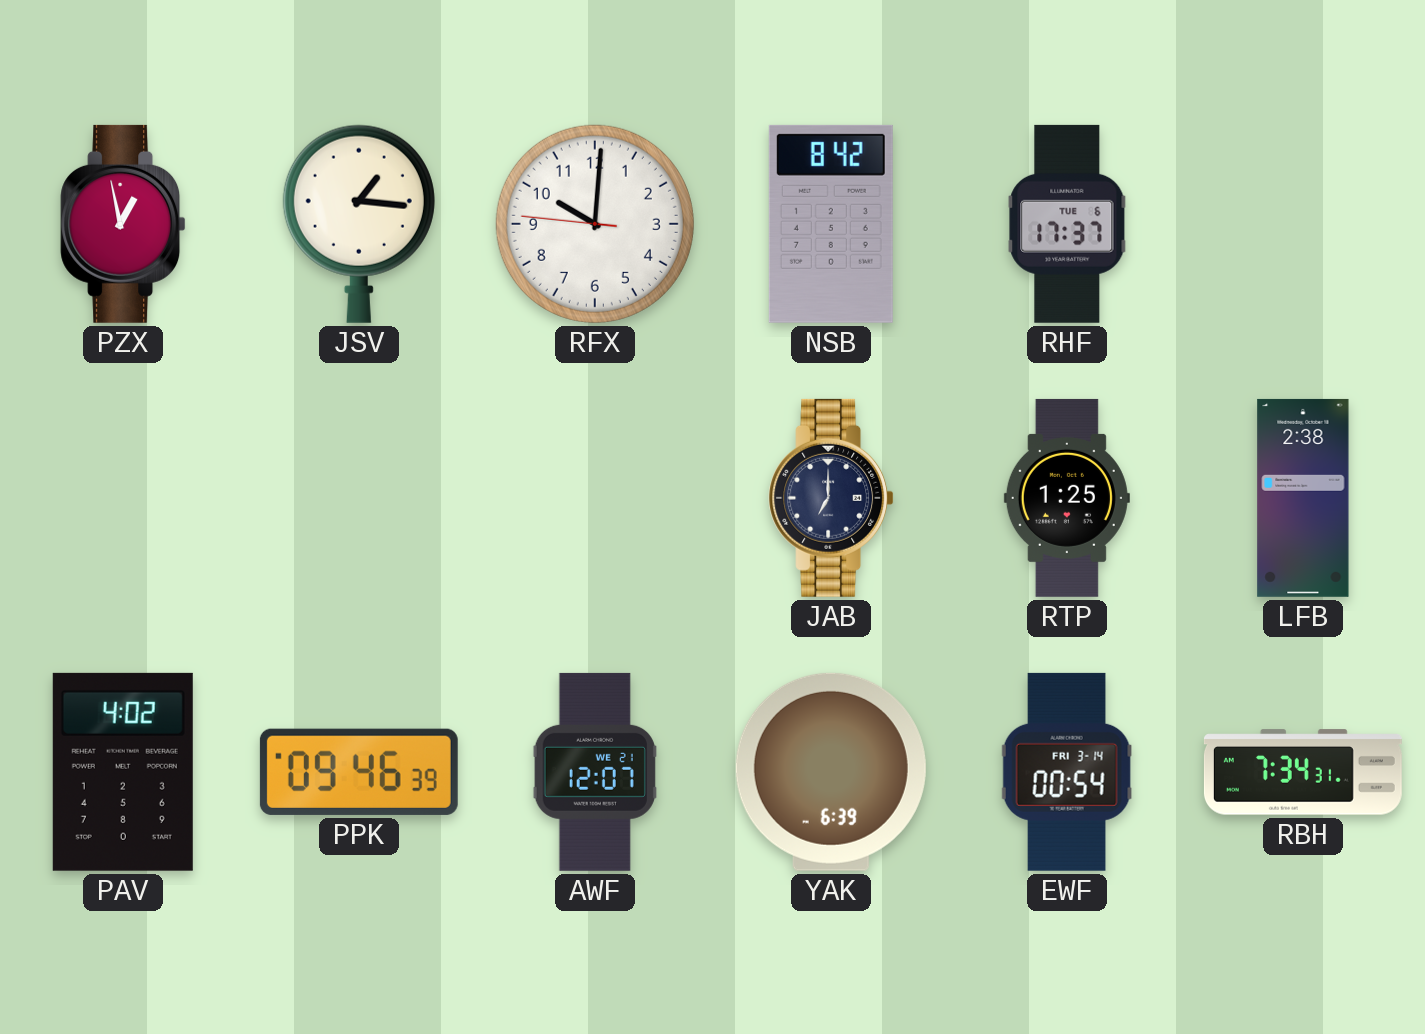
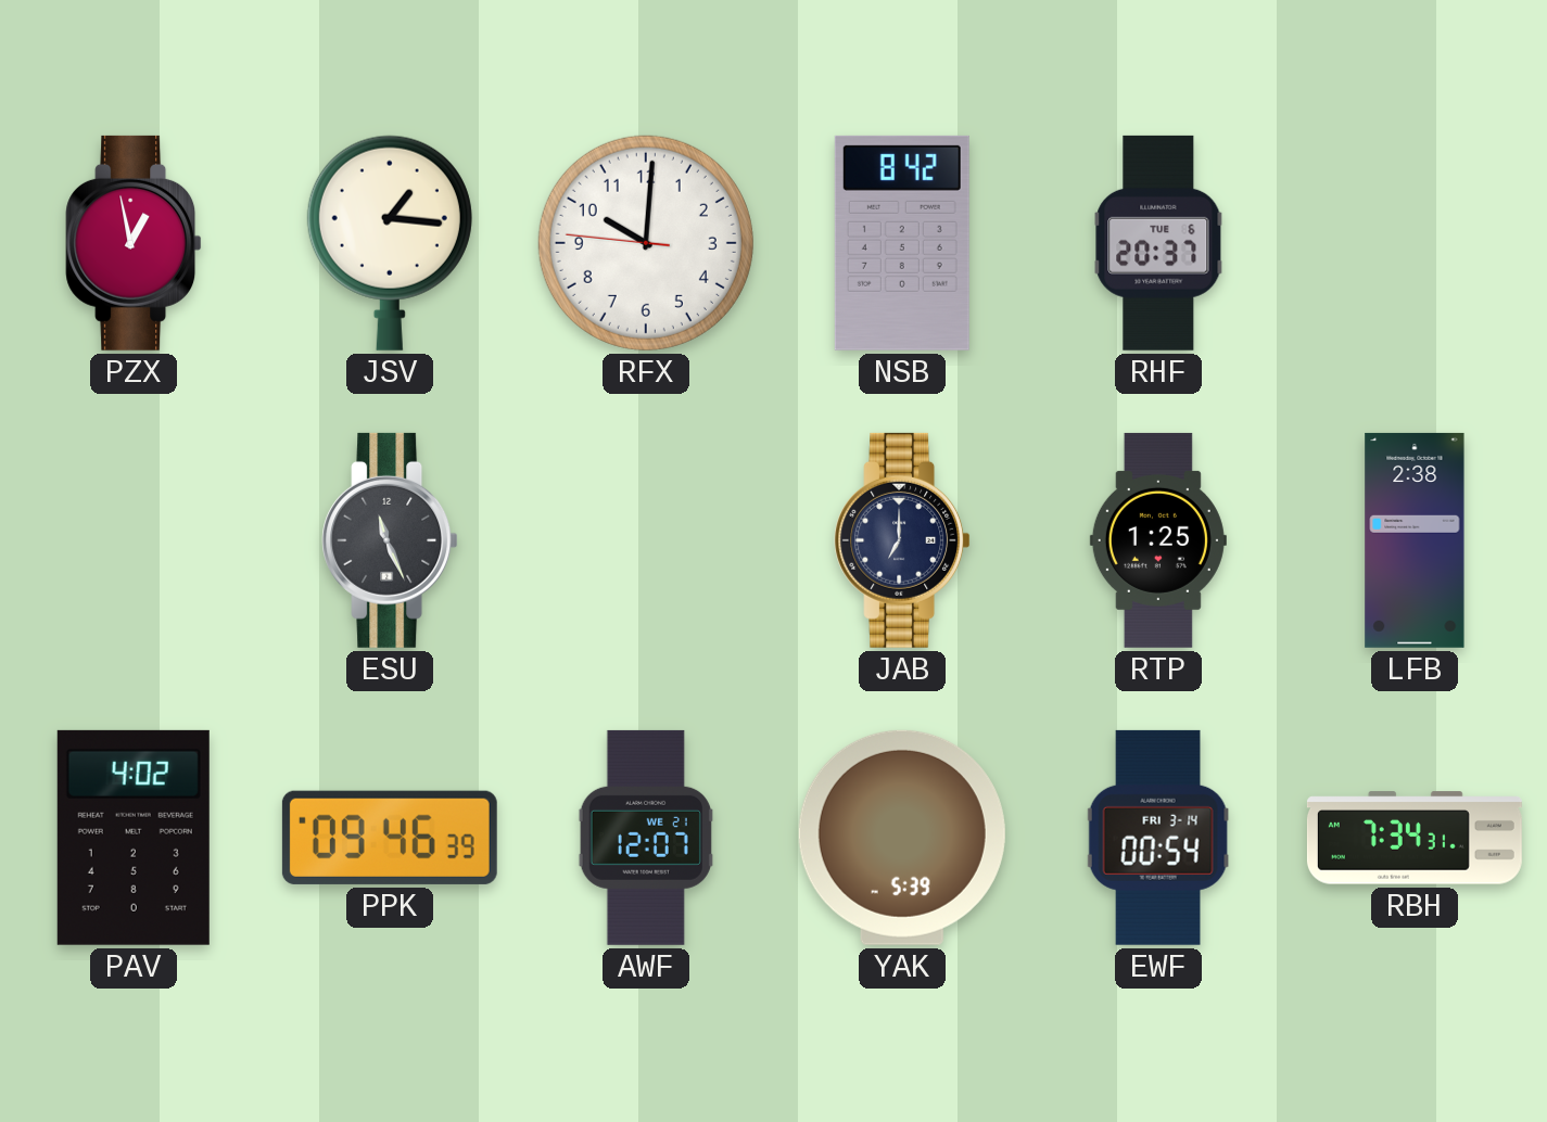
RHF: 17:37 -> 20:37
ESU: none -> 11:26
YAK: 6:39 -> 5:39
